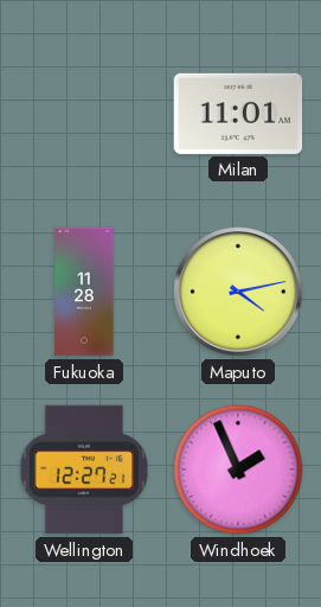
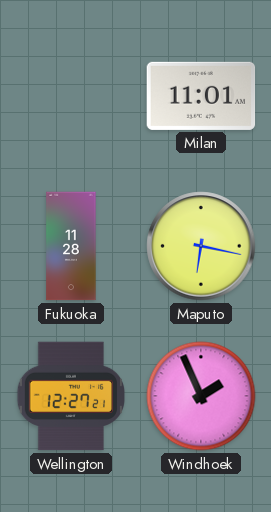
Maputo: 4:13 -> 6:17
